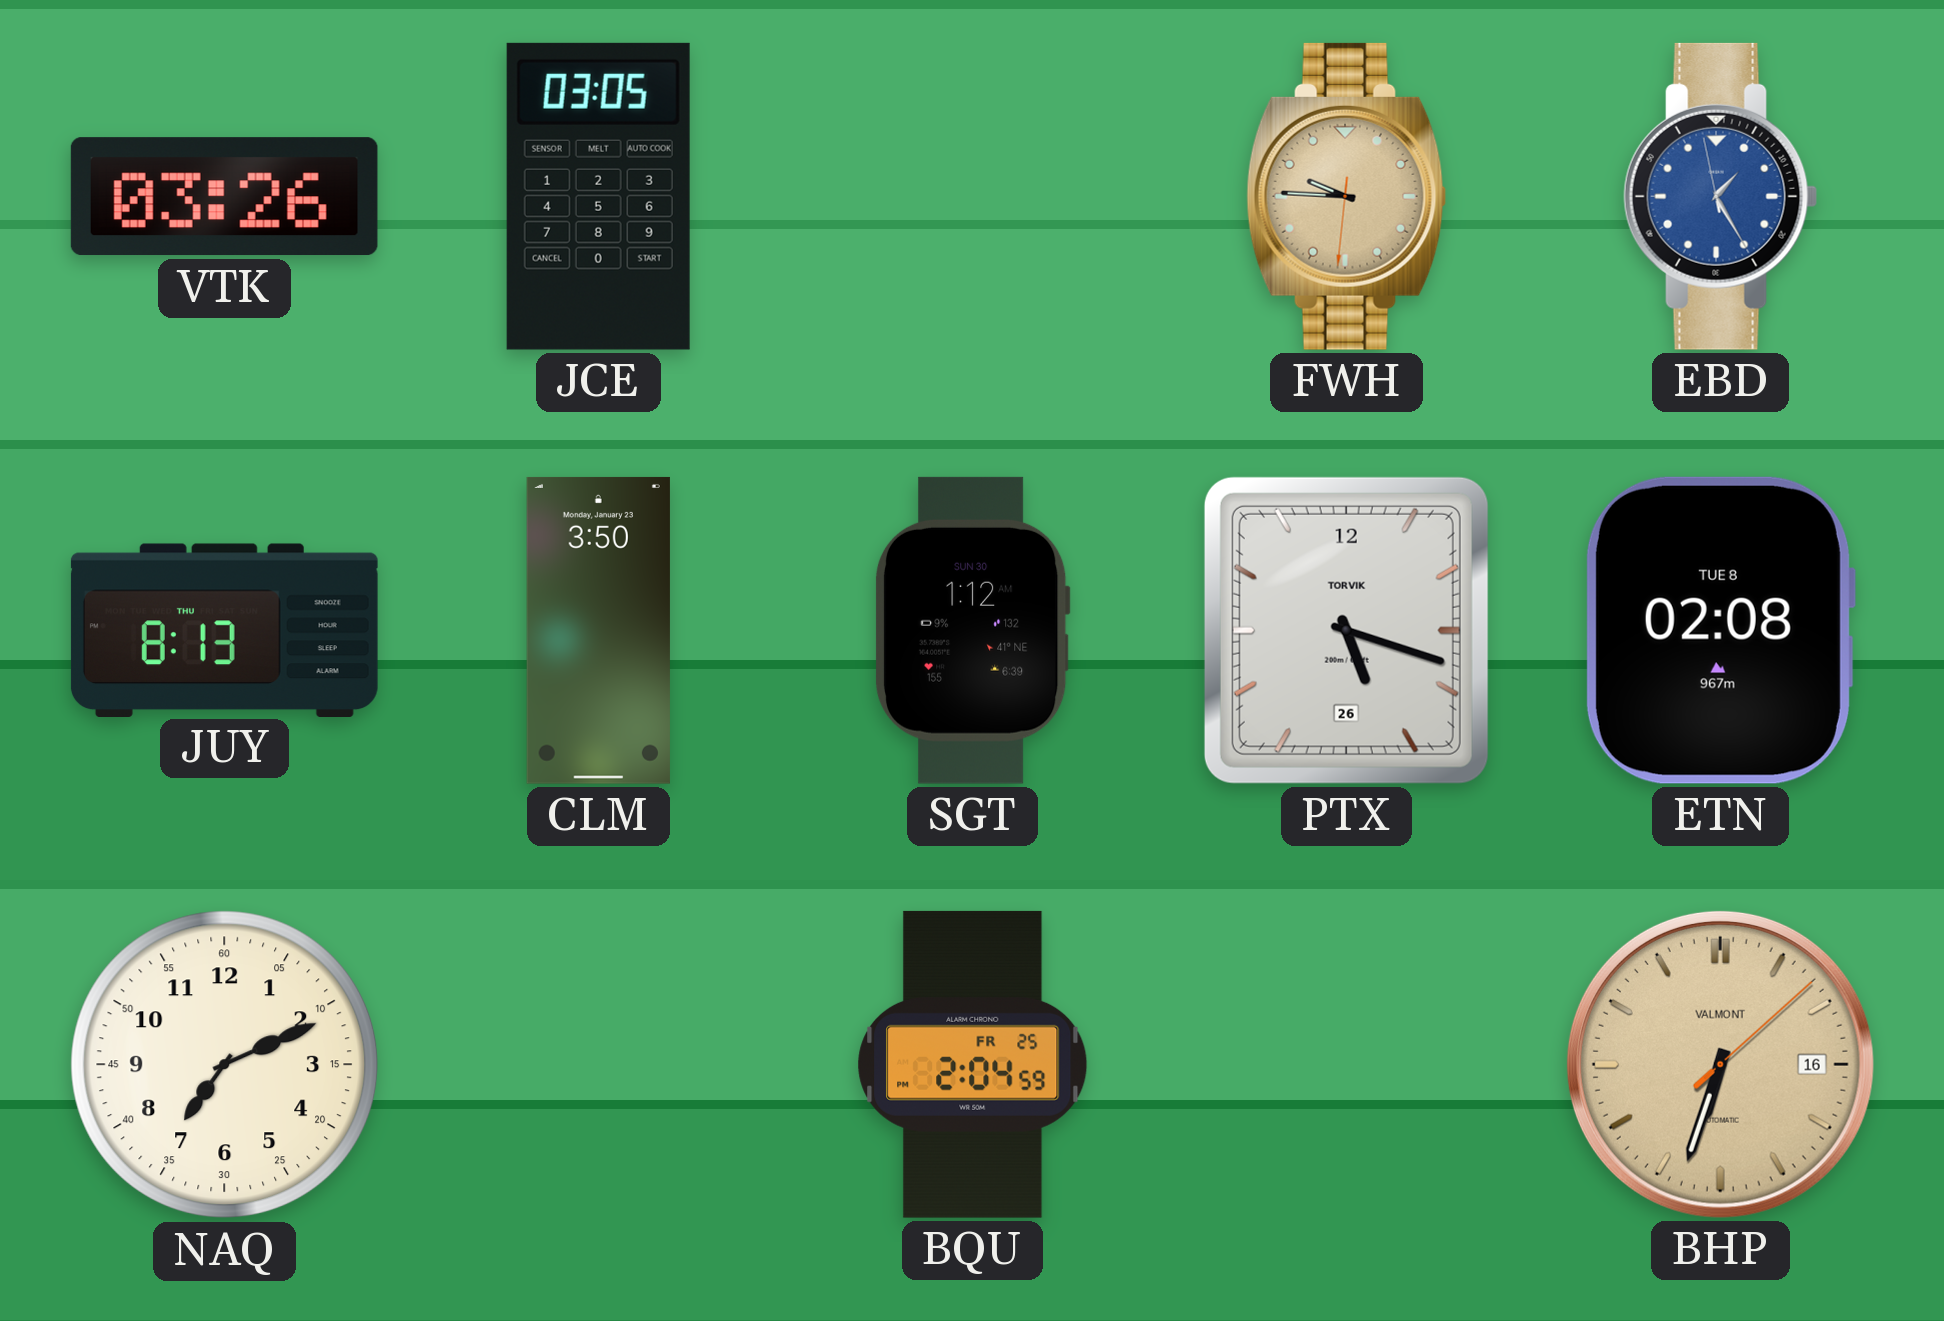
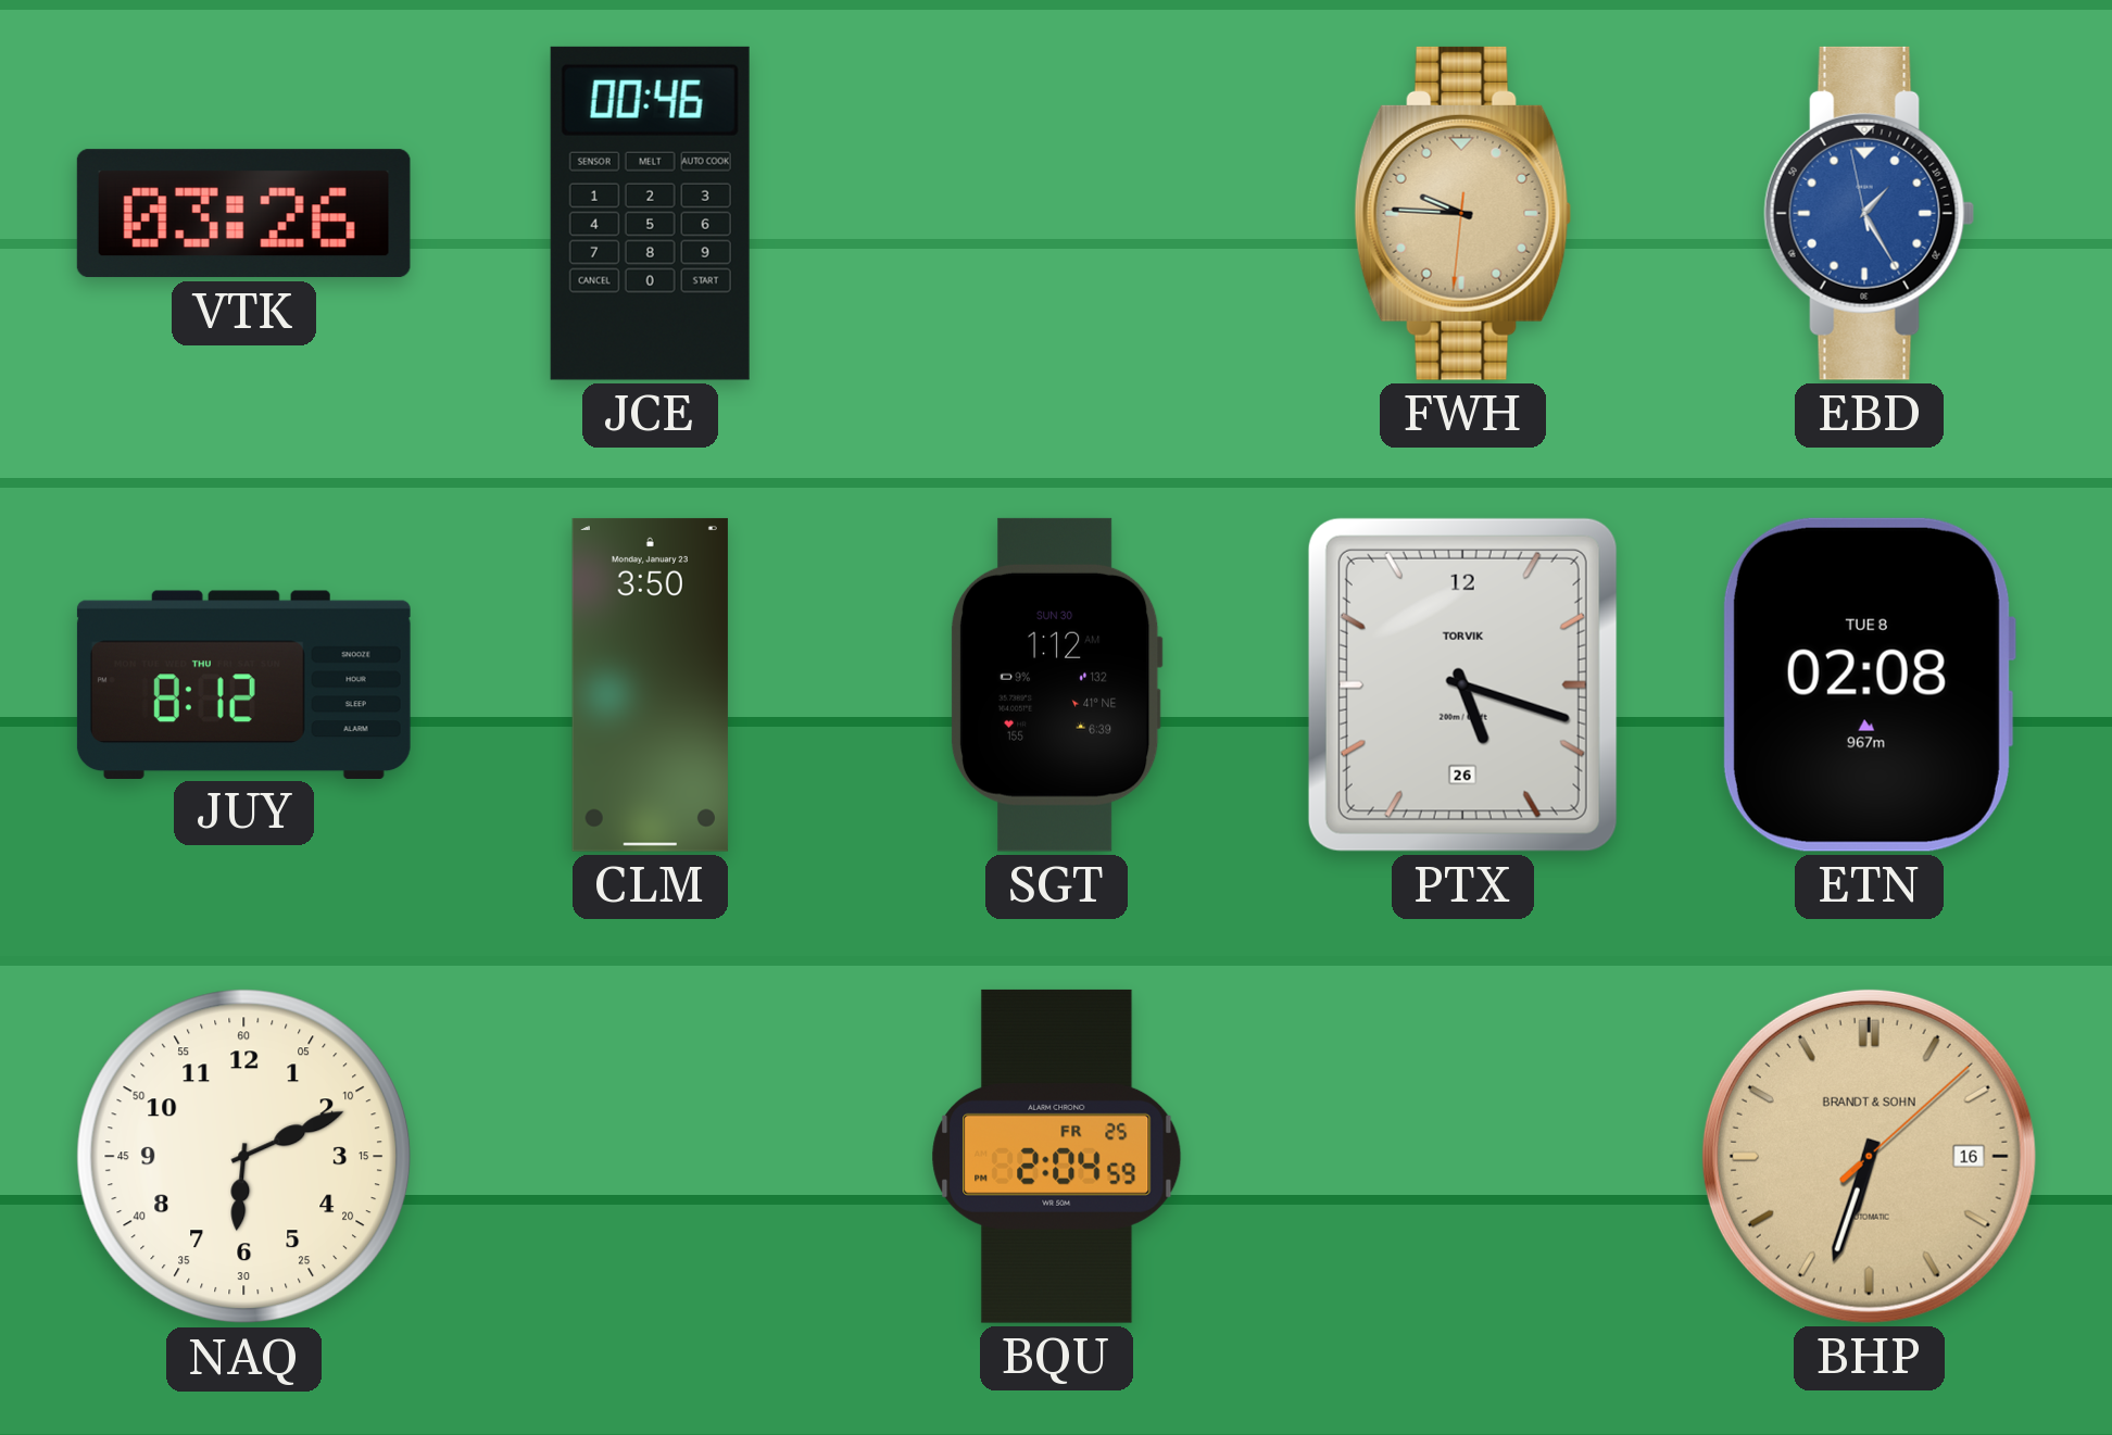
JCE: 03:05 -> 00:46
JUY: 8:13 -> 8:12
NAQ: 7:11 -> 6:11
BHP brand: VALMONT -> BRANDT & SOHN
